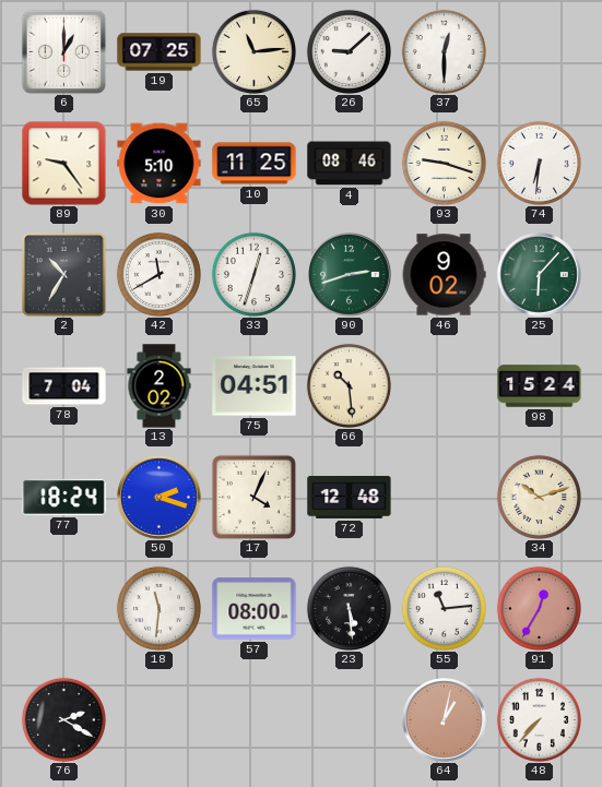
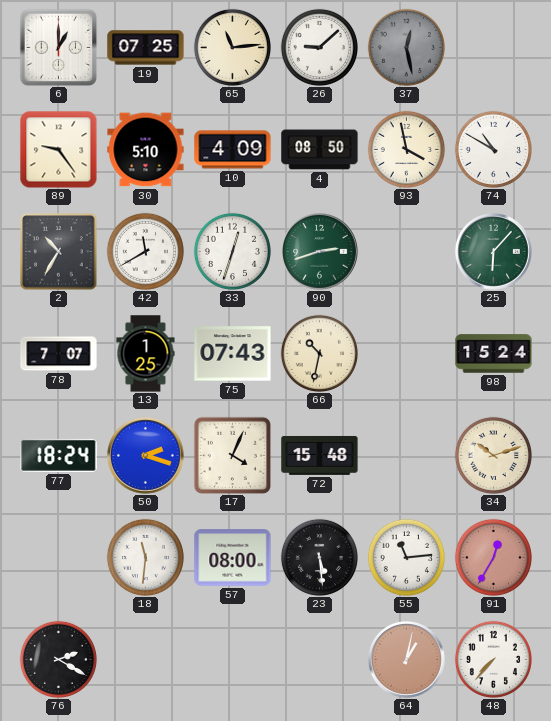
37: 12:30 -> 12:28
37 dial: white -> grey
10: 11:25 -> 4:09
4: 08:46 -> 08:50
93: 9:18 -> 3:58
74: 6:31 -> 10:50
46: 9:02 -> none
78: 7:04 -> 7:07
13: 2:02 -> 1:25
75: 04:51 -> 07:43
66: 10:29 -> 10:32
72: 12:48 -> 15:48
